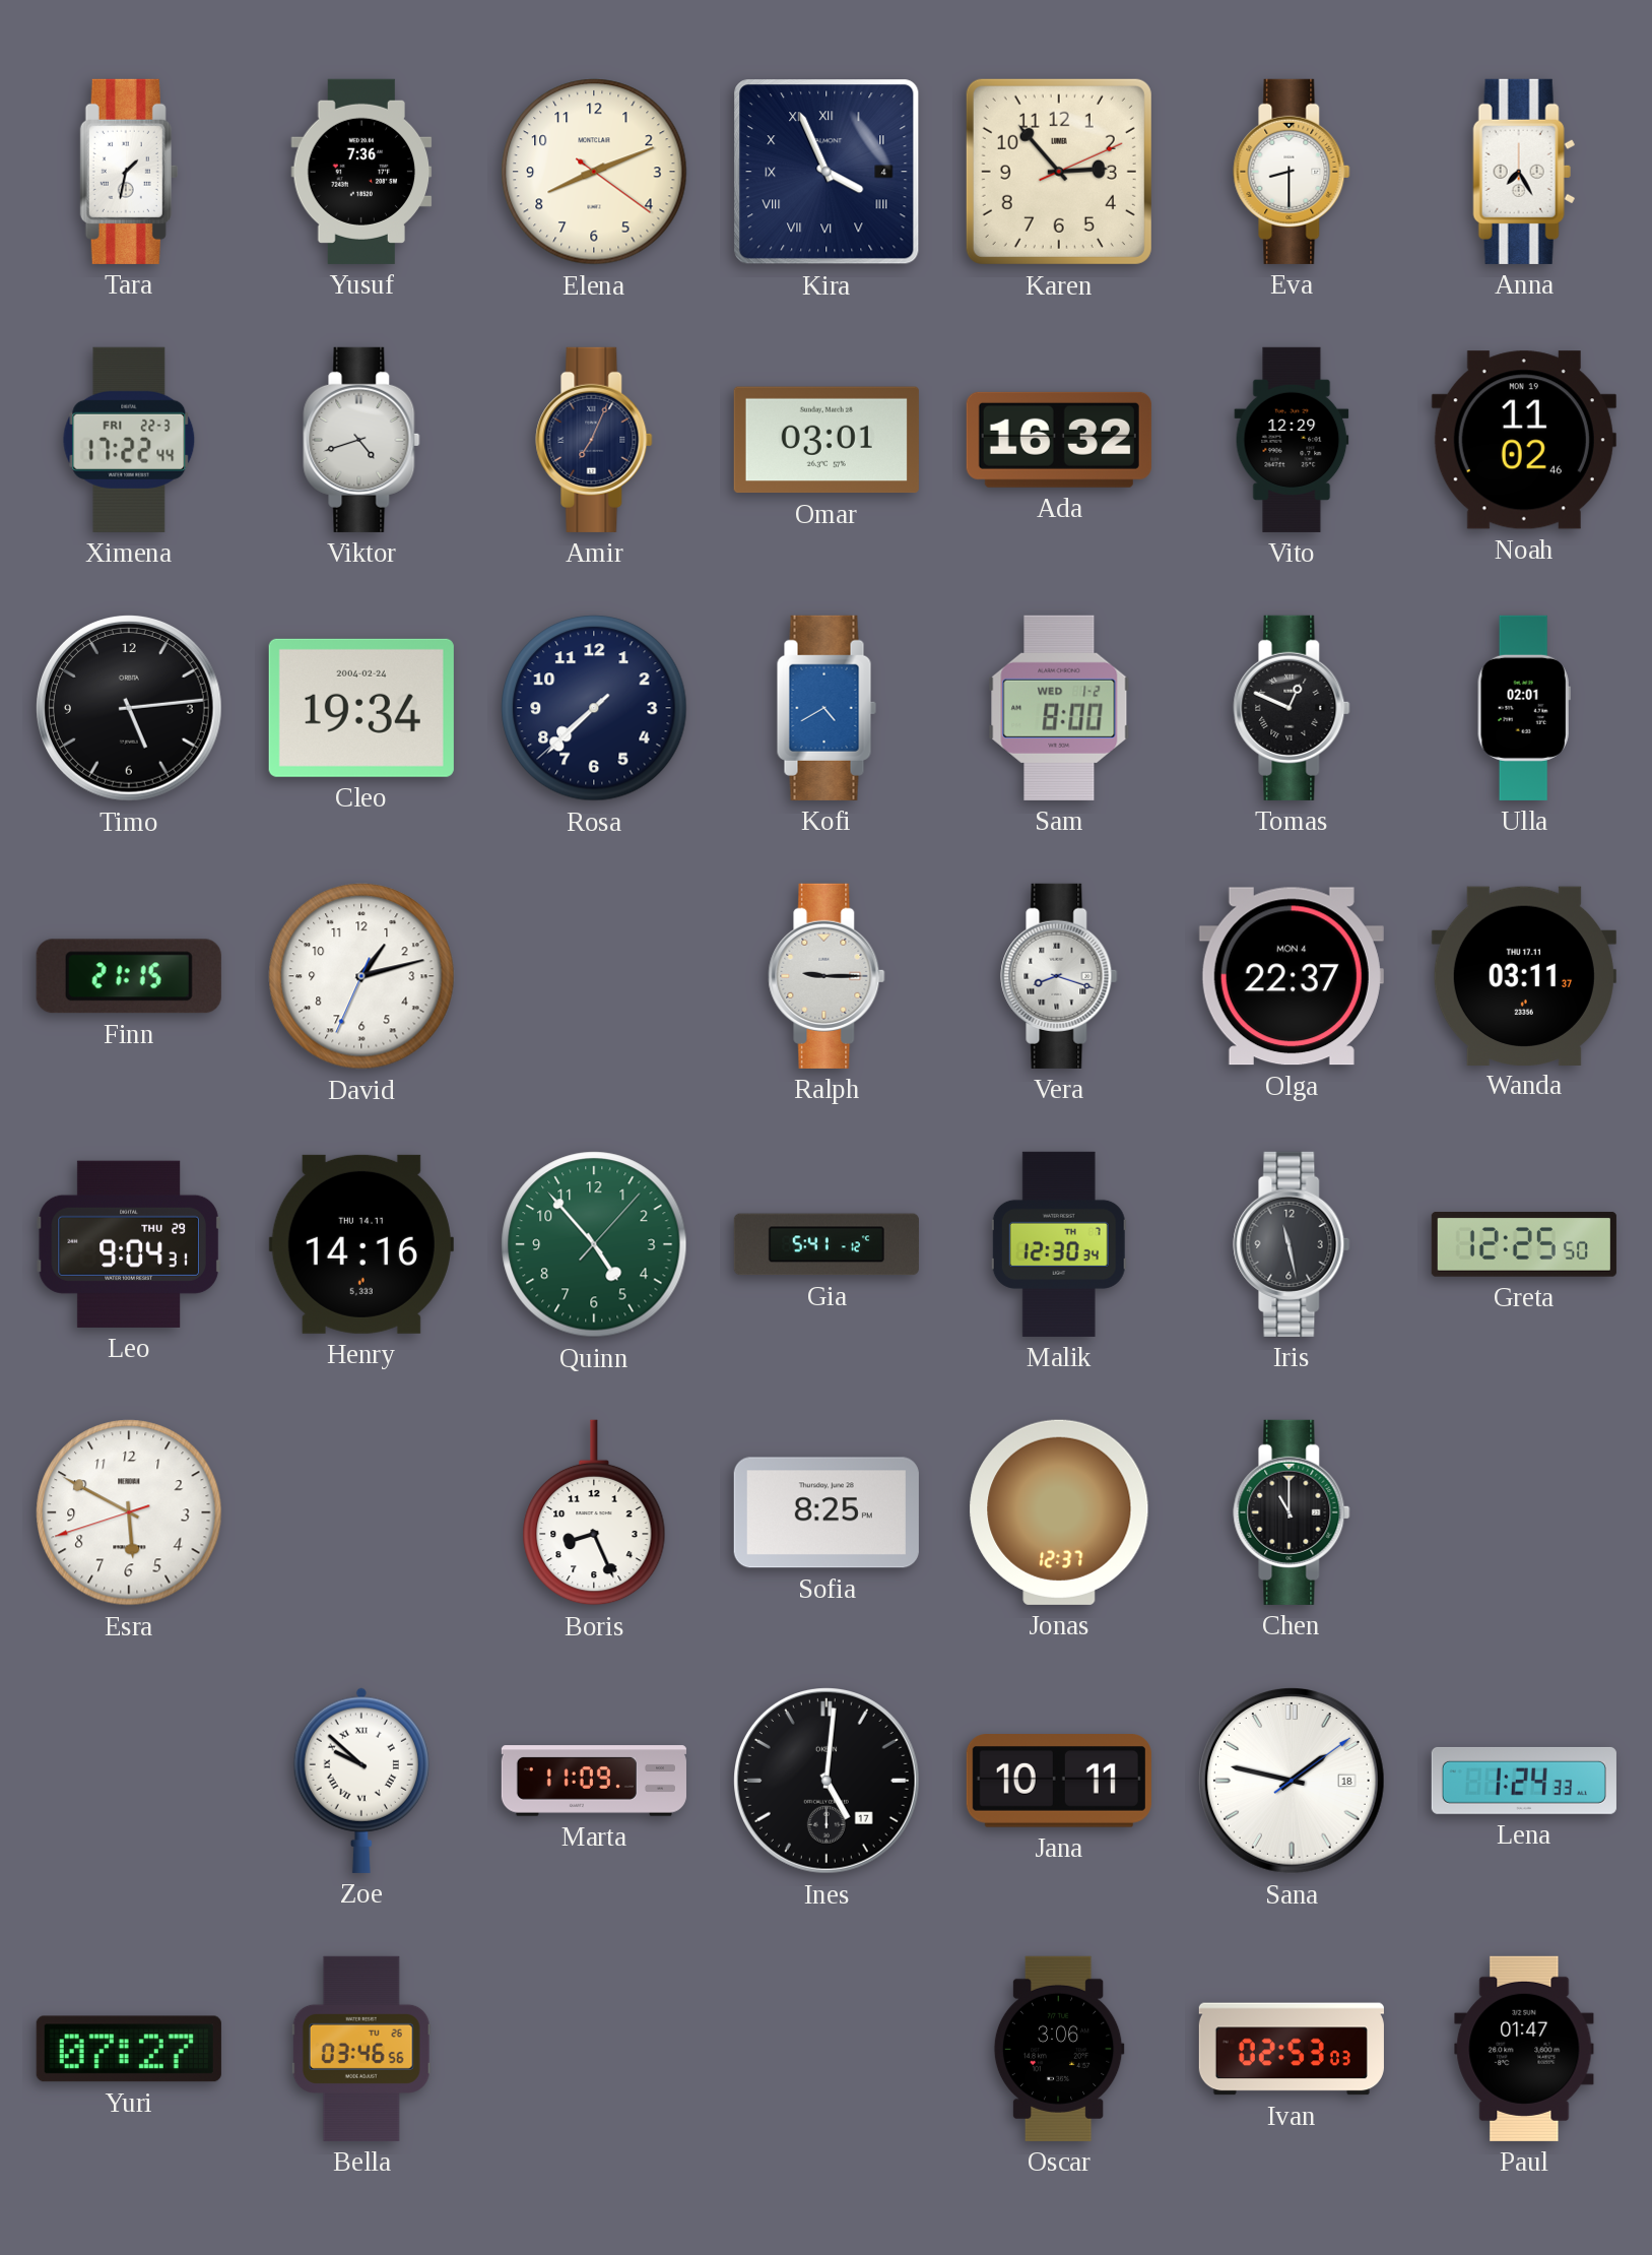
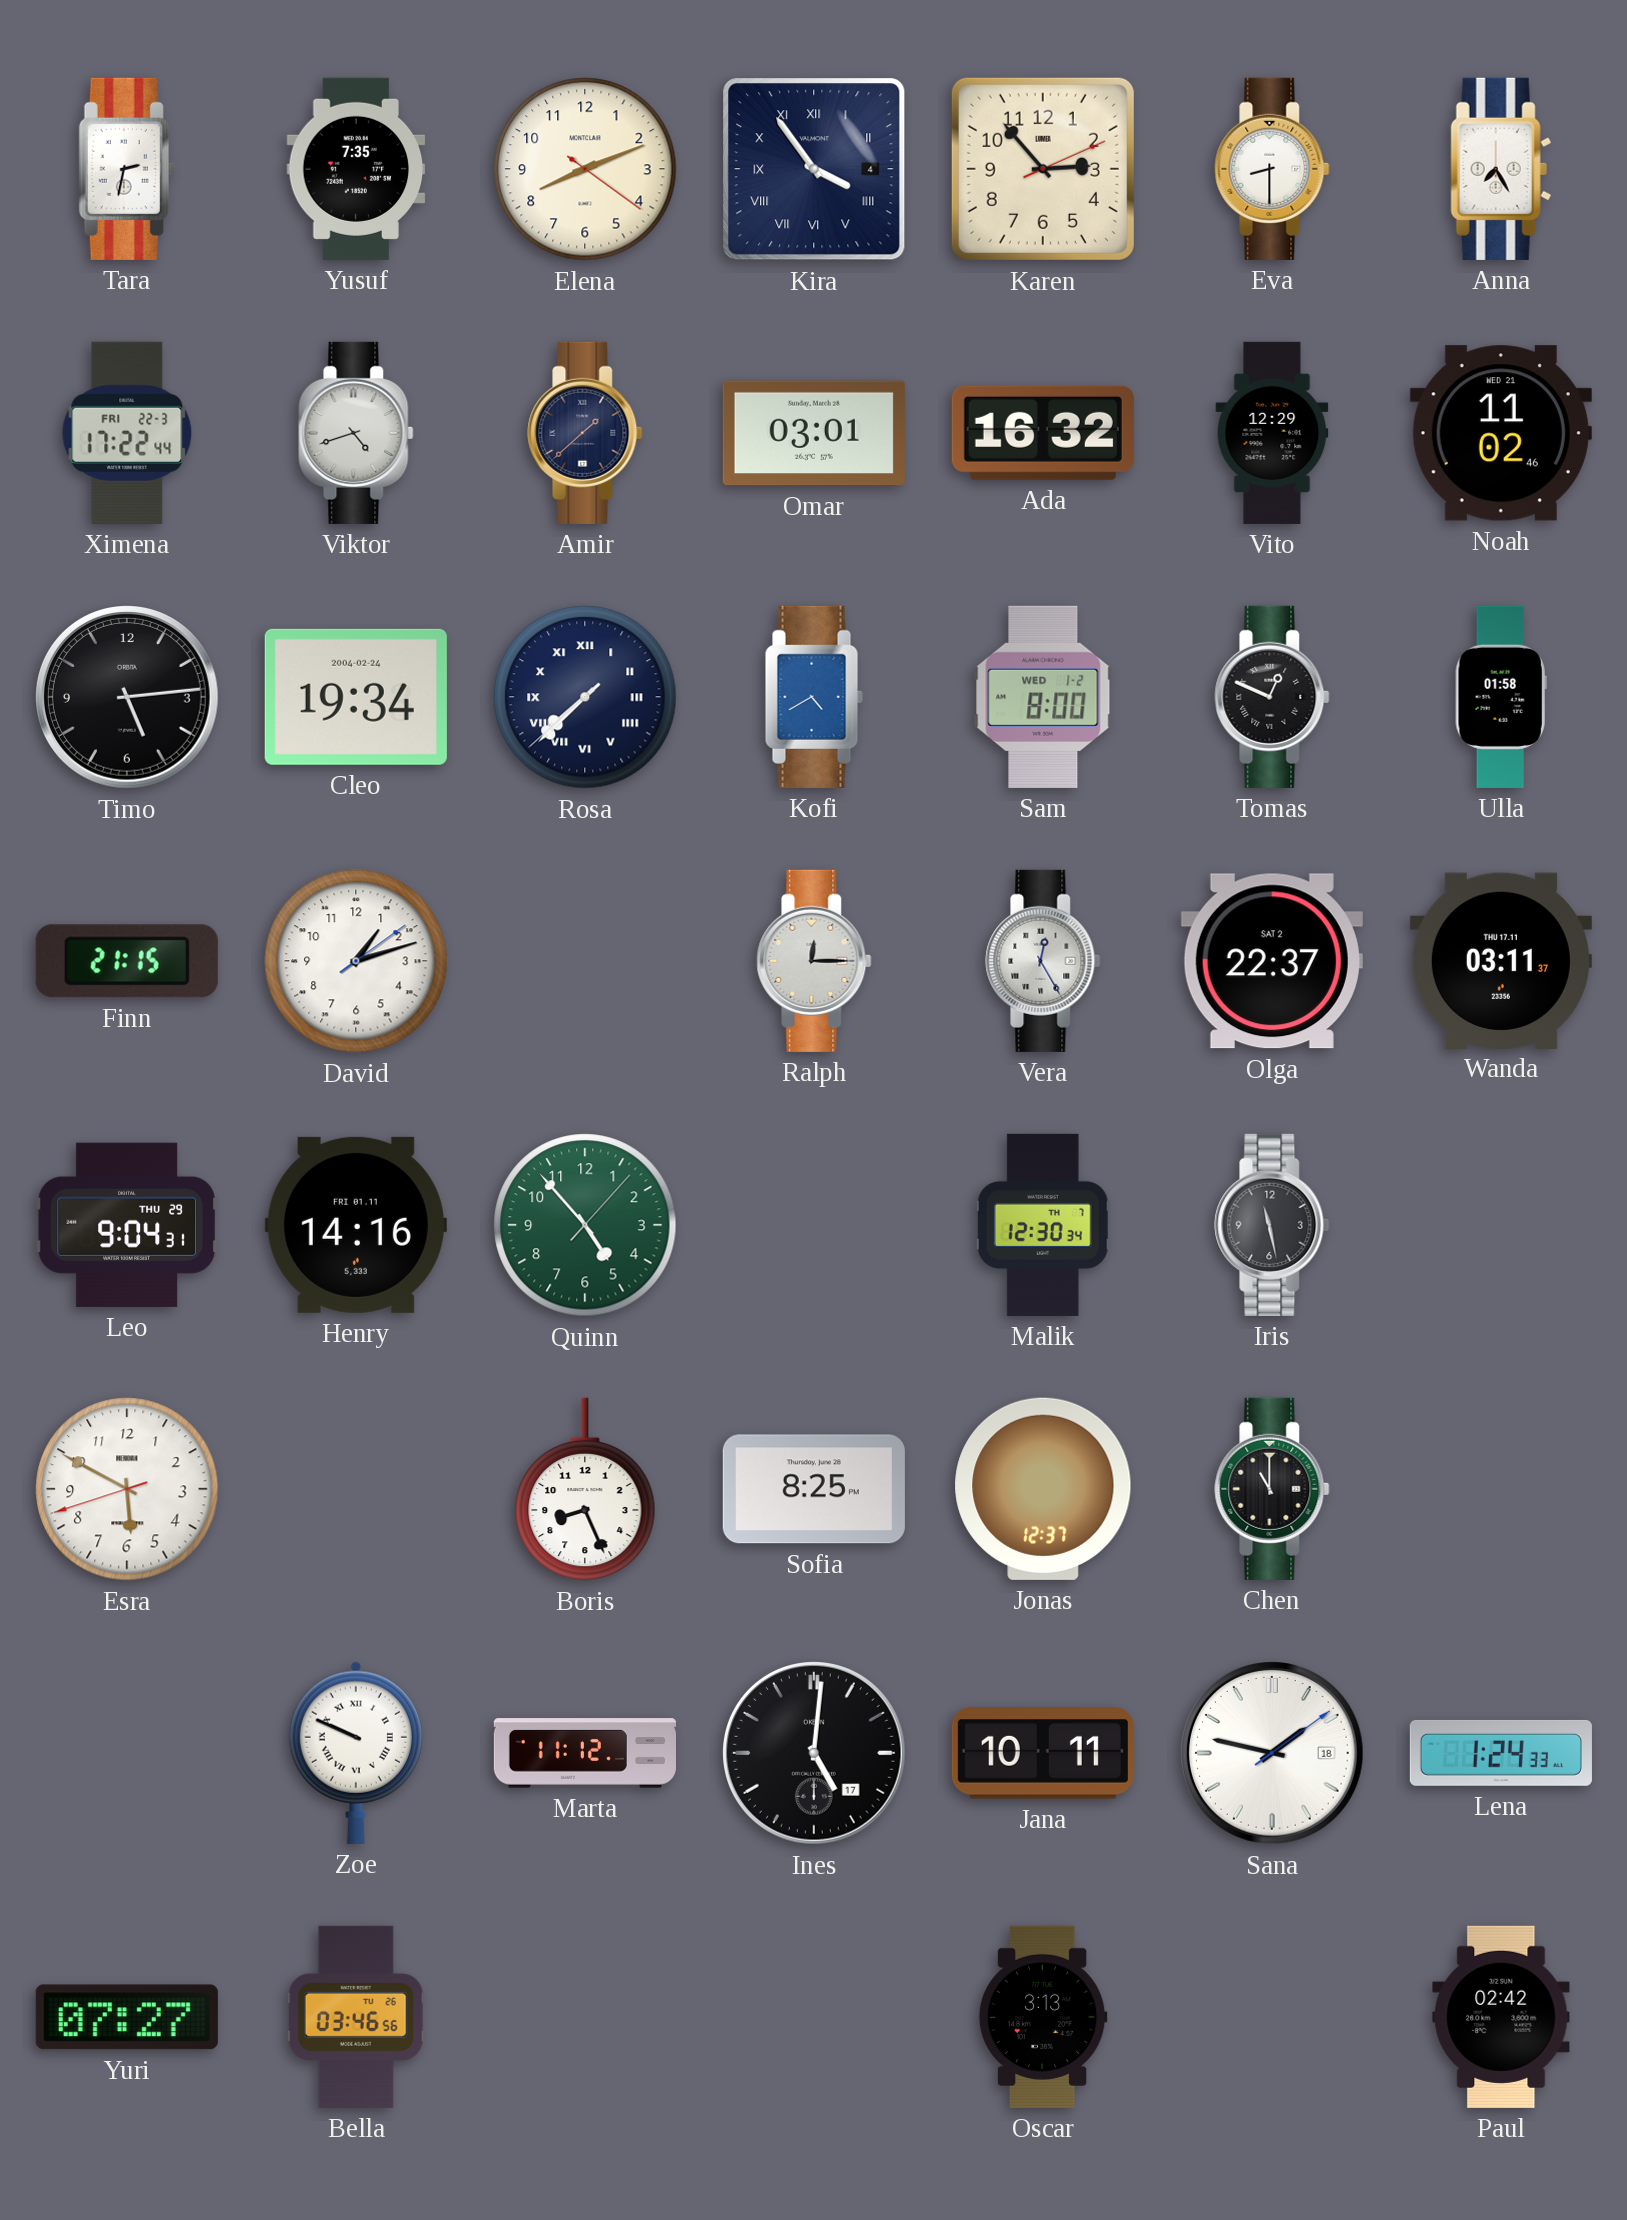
Tara: 1:32 -> 2:32
Yusuf: 7:36 -> 7:35
Kira: 3:56 -> 3:54
Amir: 7:04 -> 1:38
Noah date: MON 19 -> WED 21
Rosa numerals: Arabic -> Roman
Ulla: 02:01 -> 01:58
David: 1:12:34 -> 1:12:09
Ralph: 9:15 -> 12:15
Vera: 8:18 -> 12:25
Olga date: MON 4 -> SAT 2
Henry date: THU 14.11 -> FRI 01.11
Gia: 5:41 -> none
Greta: 12:25 -> none
Zoe: 9:52 -> 9:49
Marta: 11:09 -> 11:12
Oscar: 3:06 -> 3:13
Ivan: 02:53 -> none
Paul: 01:47 -> 02:42
